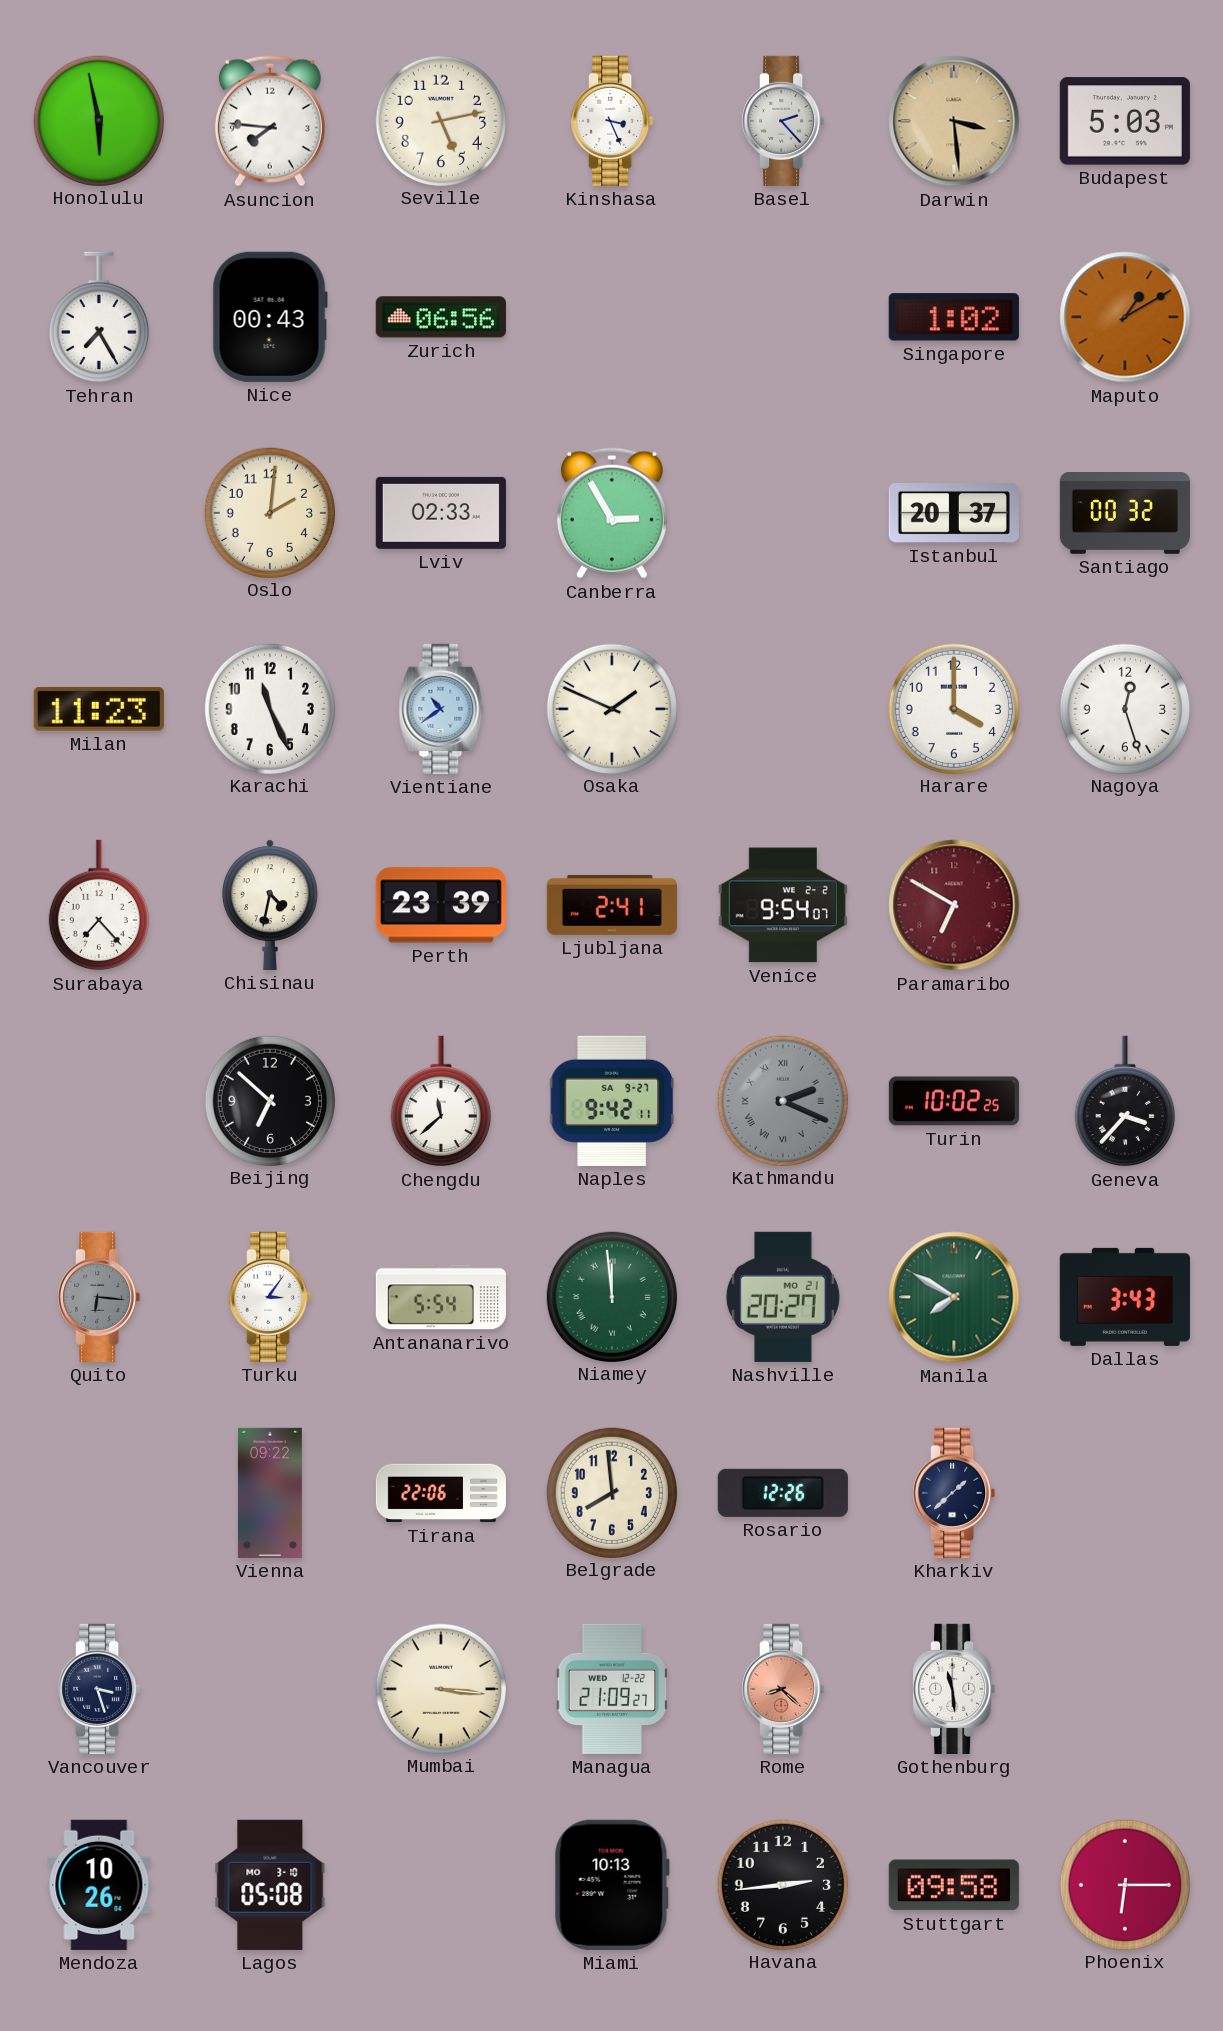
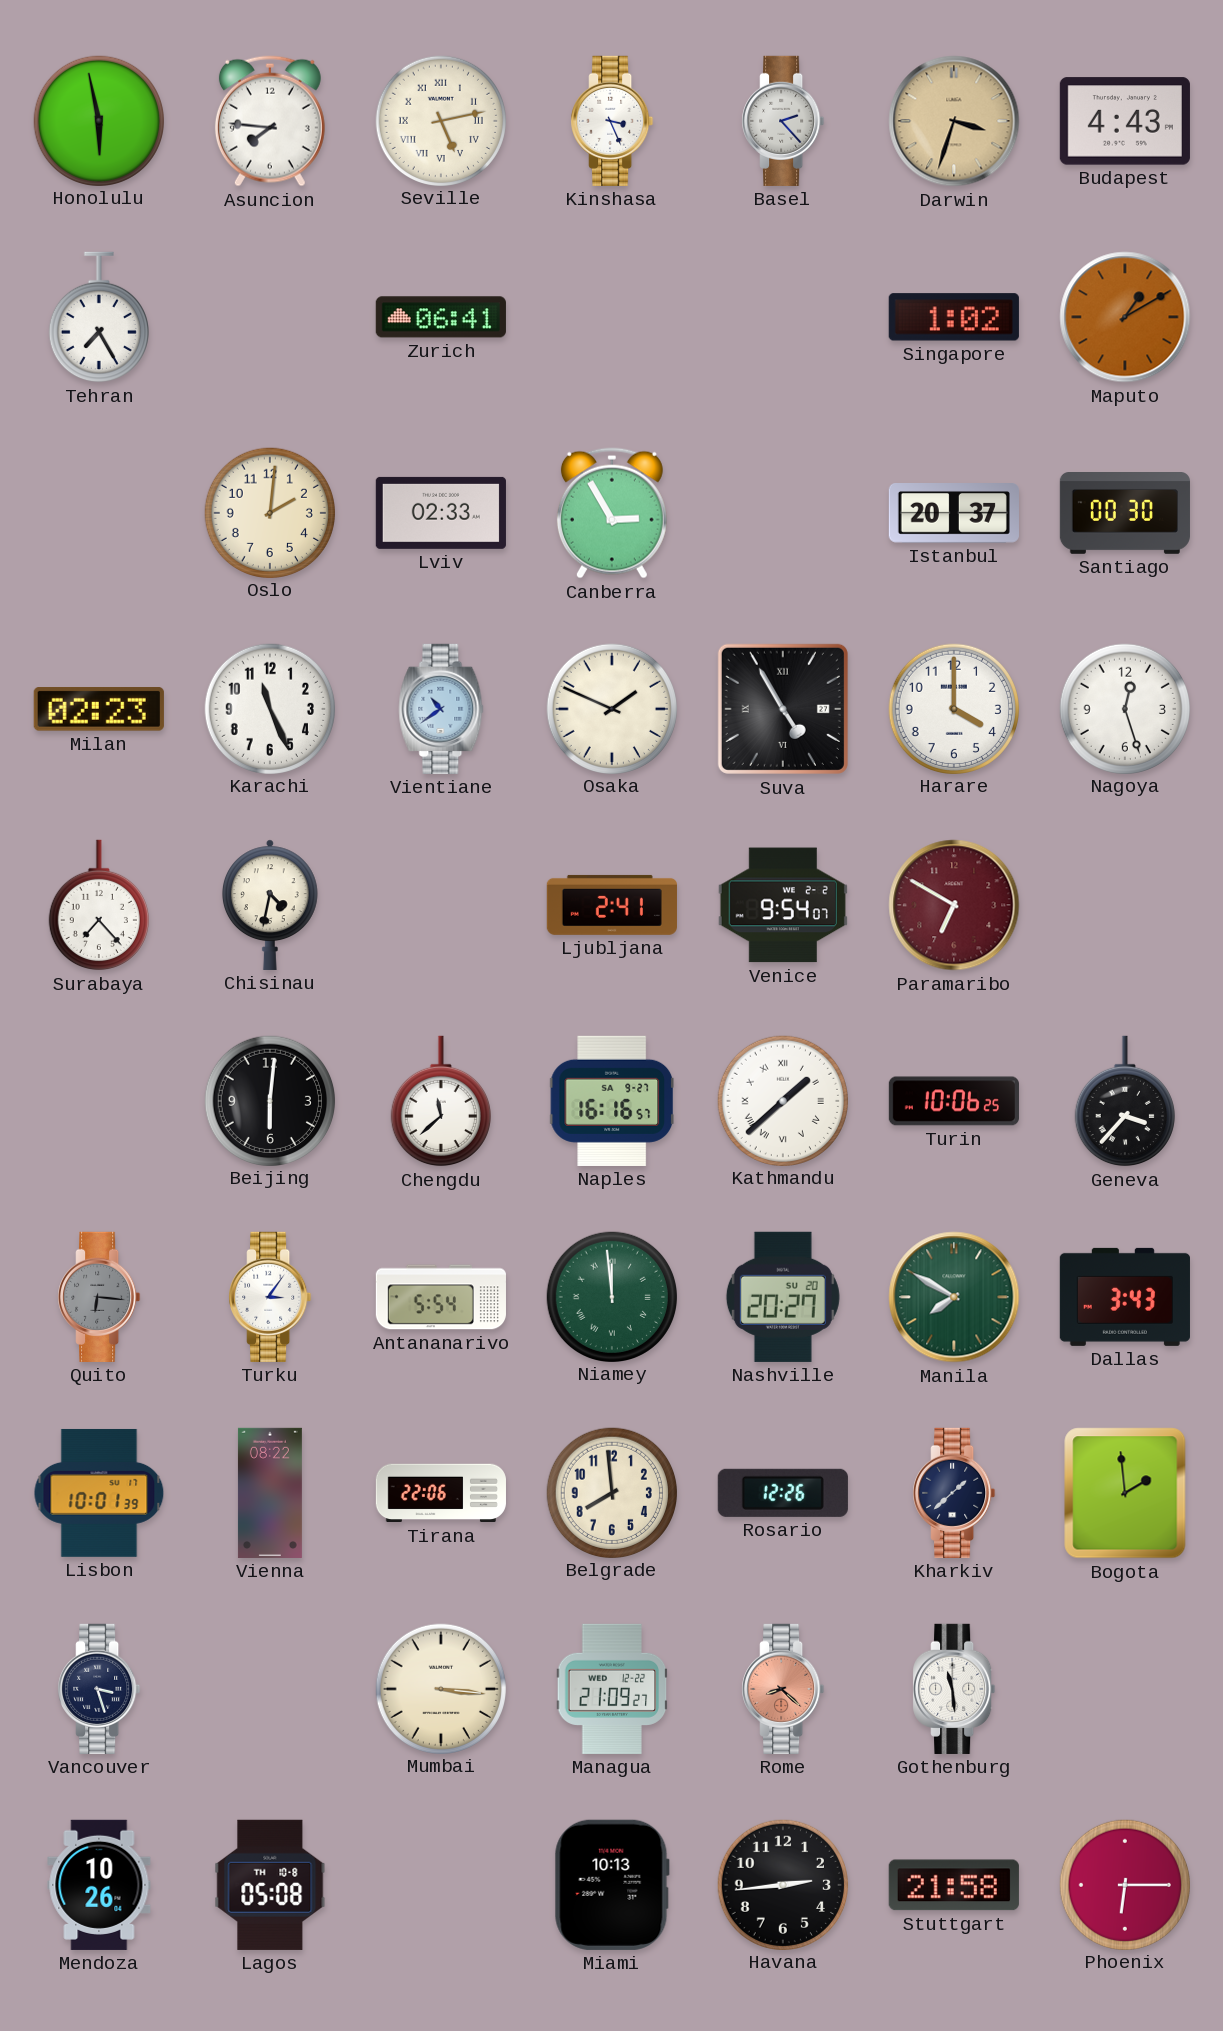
Seville numerals: Arabic -> Roman
Darwin: 3:29 -> 3:33
Budapest: 5:03 -> 4:43
Nice: 00:43 -> none
Zurich: 06:56 -> 06:41
Santiago: 00:32 -> 00:30
Milan: 11:23 -> 02:23
Suva: none -> 4:55
Perth: 23:39 -> none
Beijing: 6:52 -> 6:01
Naples: 9:42 -> 16:16
Kathmandu: 2:19 -> 1:38
Kathmandu dial: grey -> white
Turin: 10:02 -> 10:06
Nashville date: MO 21 -> SU 20
Lisbon: none -> 10:01
Vienna: 09:22 -> 08:22
Bogota: none -> 1:59
Lagos date: MO 3-10 -> TH 10-8
Stuttgart: 09:58 -> 21:58
